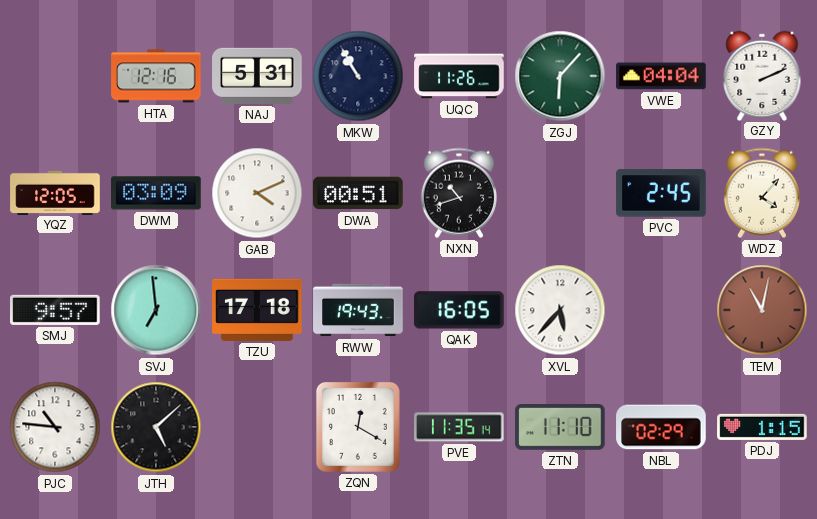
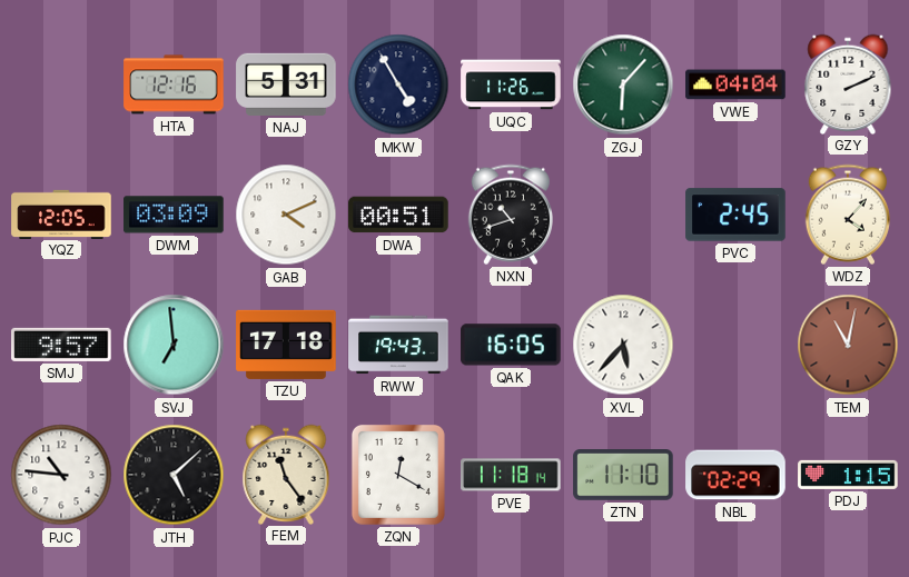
MKW: 10:55 -> 4:55
FEM: none -> 11:24
PVE: 11:35 -> 11:18
